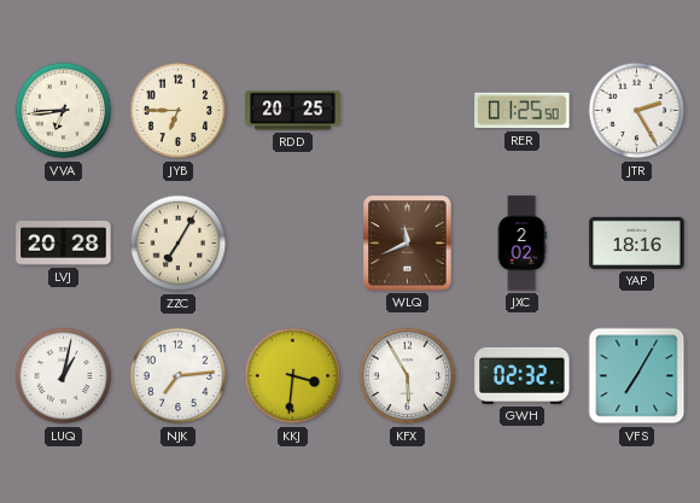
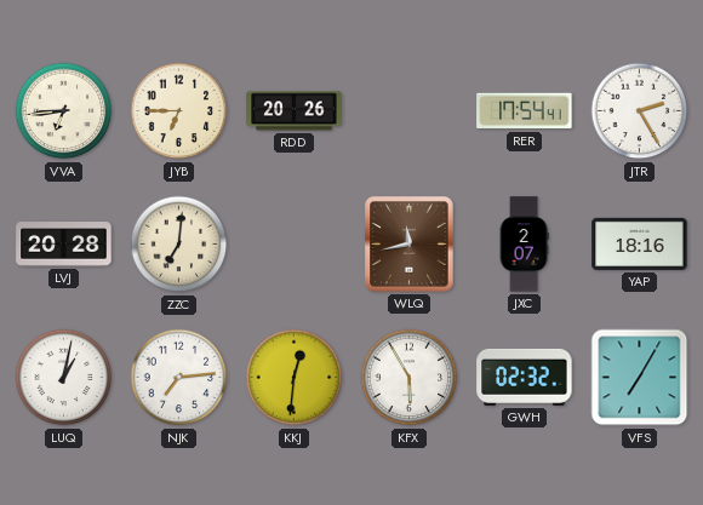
RDD: 20:25 -> 20:26
RER: 01:25 -> 17:54
ZZC: 7:05 -> 7:01
WLQ: 11:41 -> 11:43
JXC: 2:02 -> 2:07
KKJ: 3:31 -> 12:31
